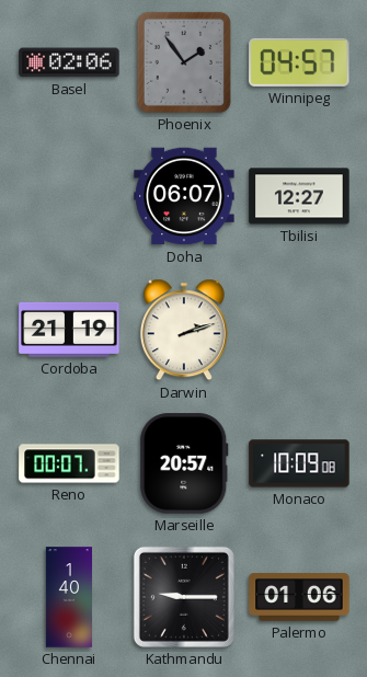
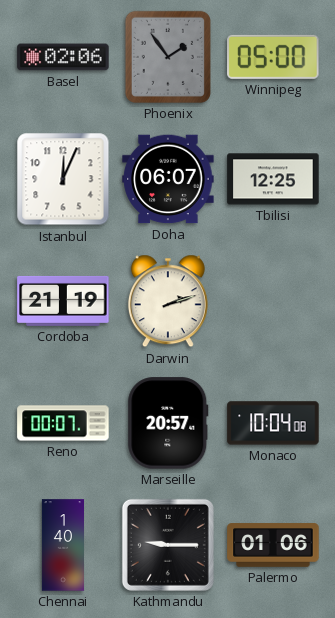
Winnipeg: 04:57 -> 05:00
Istanbul: none -> 12:04
Tbilisi: 12:27 -> 12:25
Monaco: 10:09 -> 10:04
